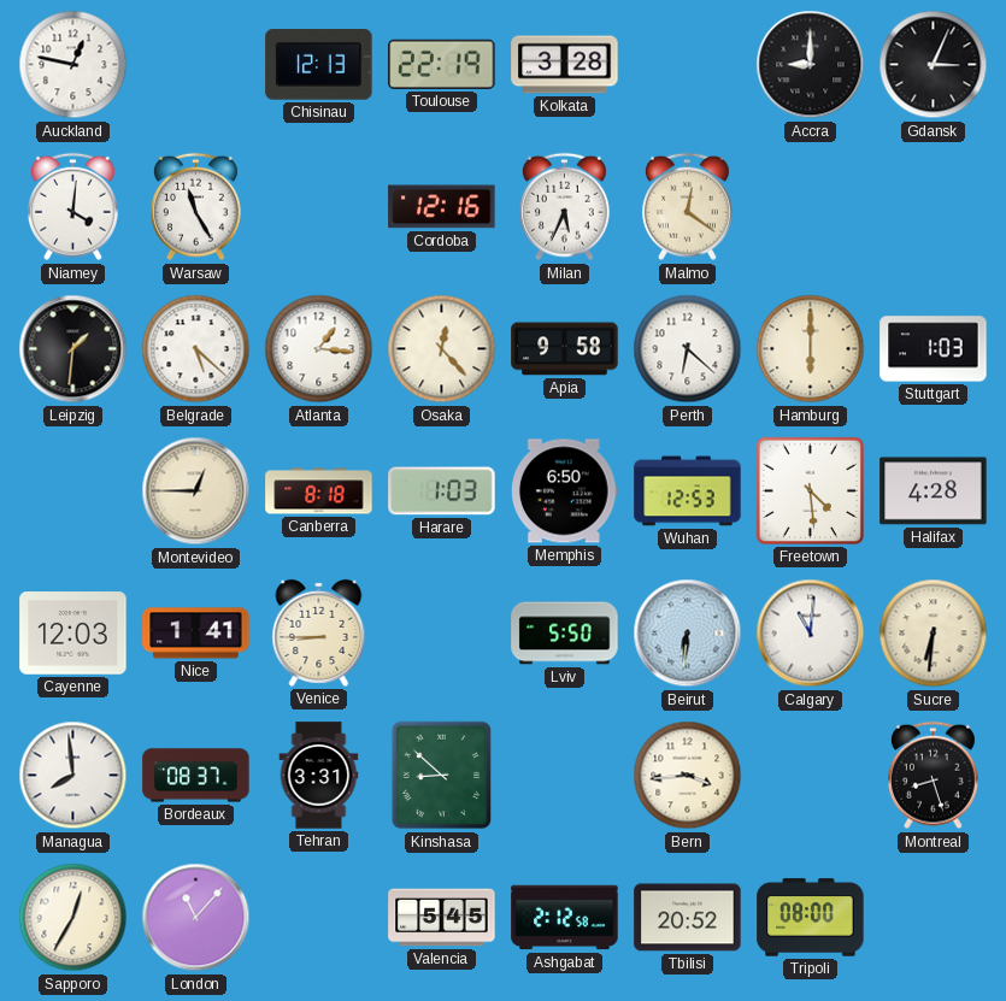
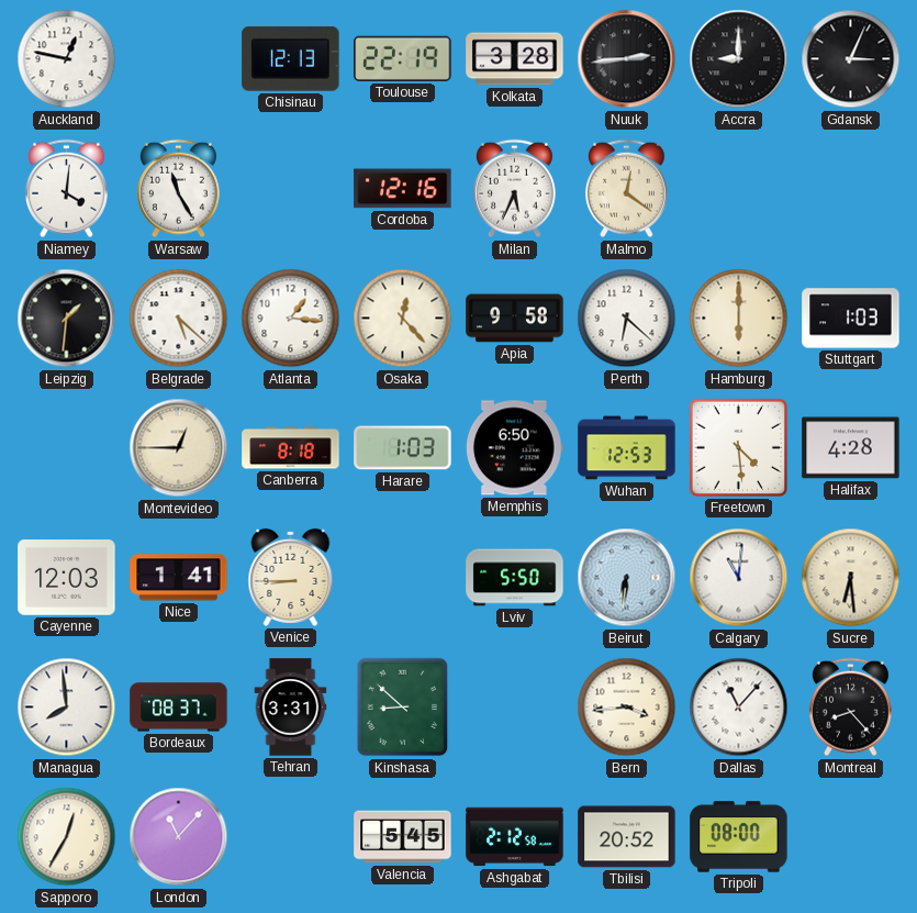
Nuuk: none -> 2:44
Sucre: 6:31 -> 6:29
Dallas: none -> 11:07
Montreal: 8:27 -> 8:23
